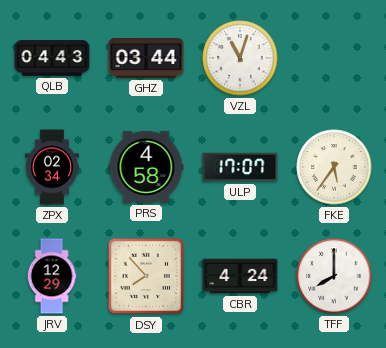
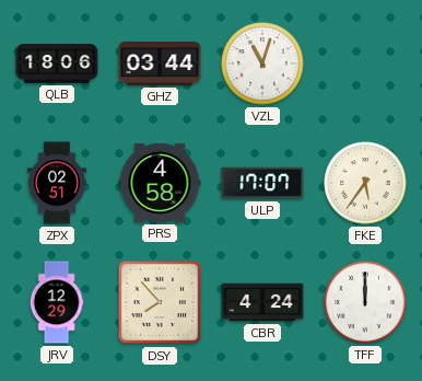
QLB: 04:43 -> 18:06
ZPX: 02:34 -> 02:51
TFF: 8:00 -> 12:00
